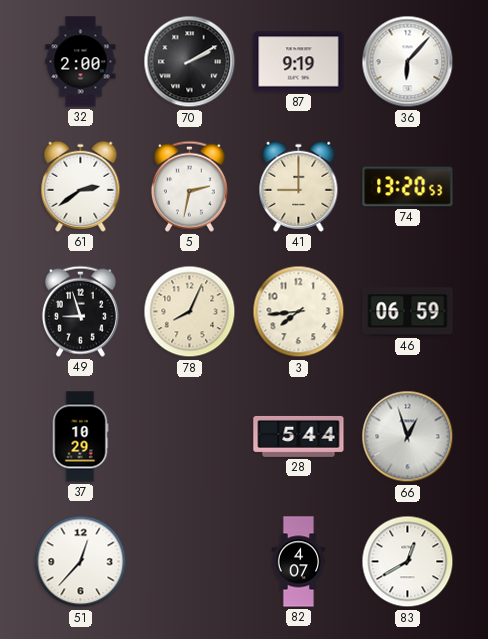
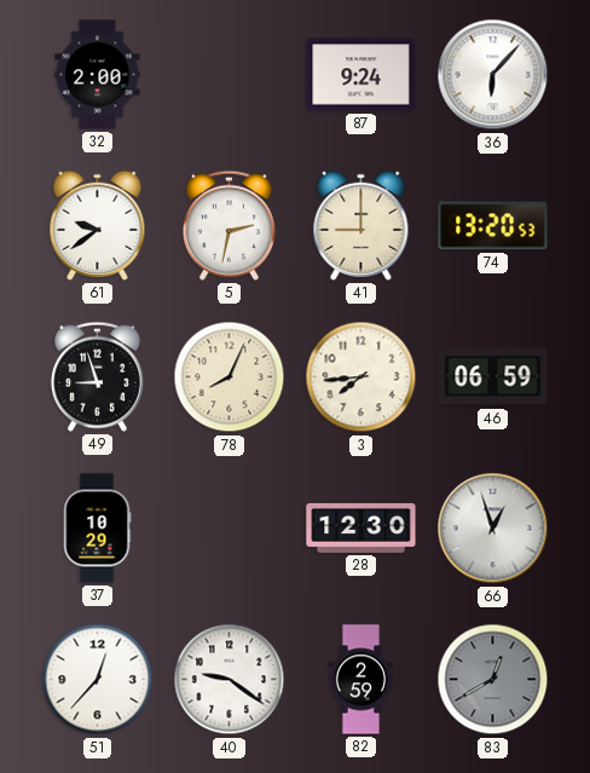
70: 2:10 -> none
87: 9:19 -> 9:24
61: 2:39 -> 9:39
28: 5:44 -> 12:30
40: none -> 9:21
82: 4:07 -> 2:59
83 dial: white -> grey
